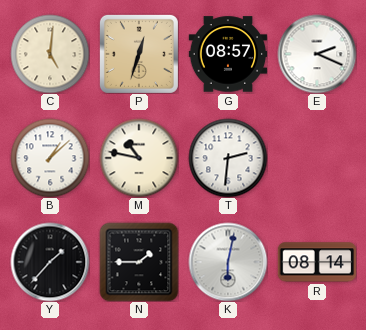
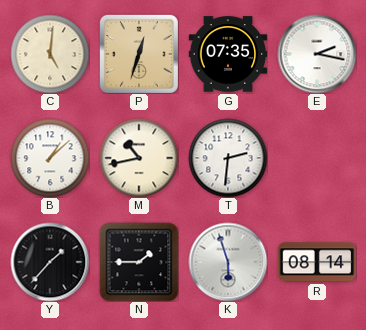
G: 08:57 -> 07:35
E: 2:19 -> 2:17
M: 10:47 -> 10:43
K: 6:02 -> 5:57
